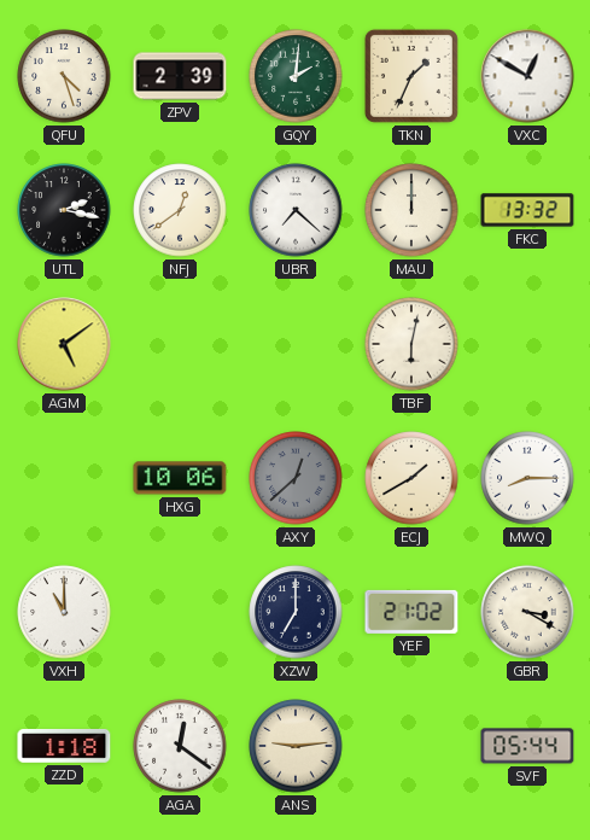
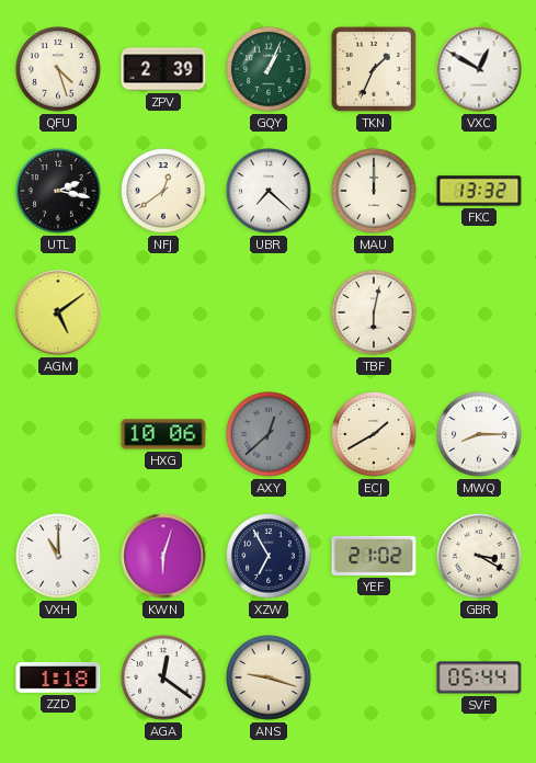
GQY: 2:01 -> 1:04
KWN: none -> 6:03
XZW: 7:00 -> 6:55
ANS: 9:14 -> 9:18
